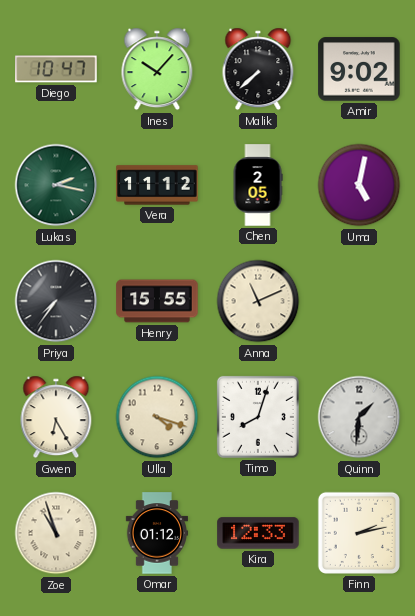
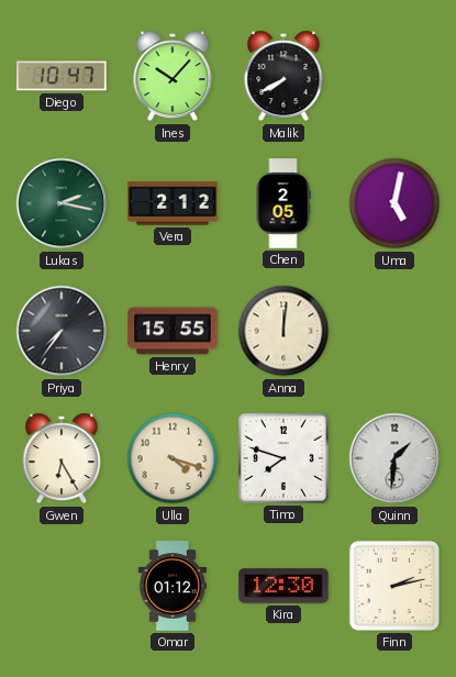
Malik: 7:38 -> 7:40
Amir: 9:02 -> none
Vera: 11:12 -> 2:12
Anna: 11:11 -> 12:01
Timo: 8:03 -> 7:48
Zoe: 10:57 -> none
Kira: 12:33 -> 12:30
